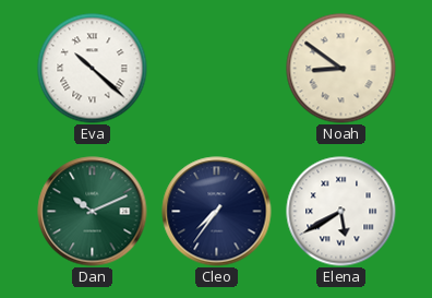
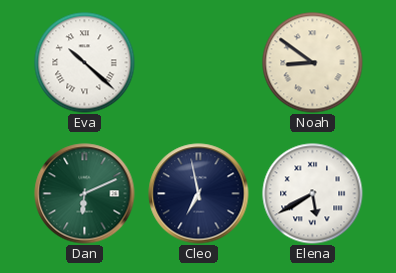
Dan: 10:11 -> 6:11
Cleo: 7:36 -> 6:58
